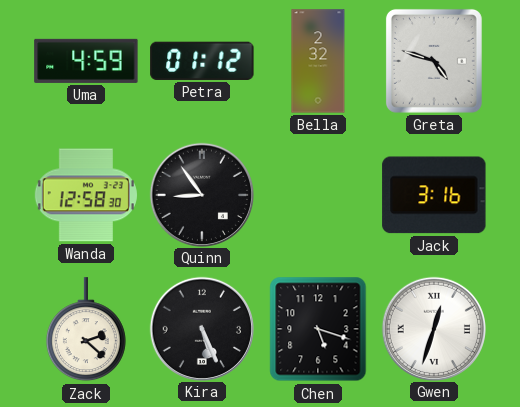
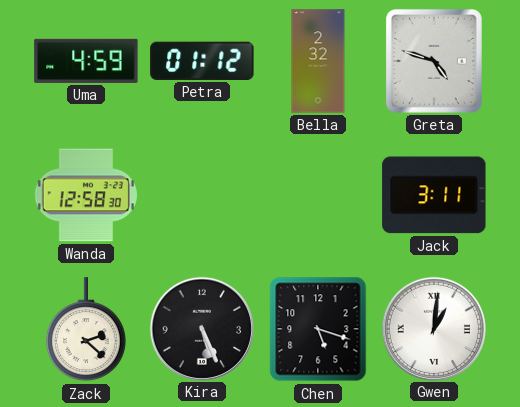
Quinn: 8:54 -> none
Jack: 3:16 -> 3:11
Gwen: 12:33 -> 1:01
